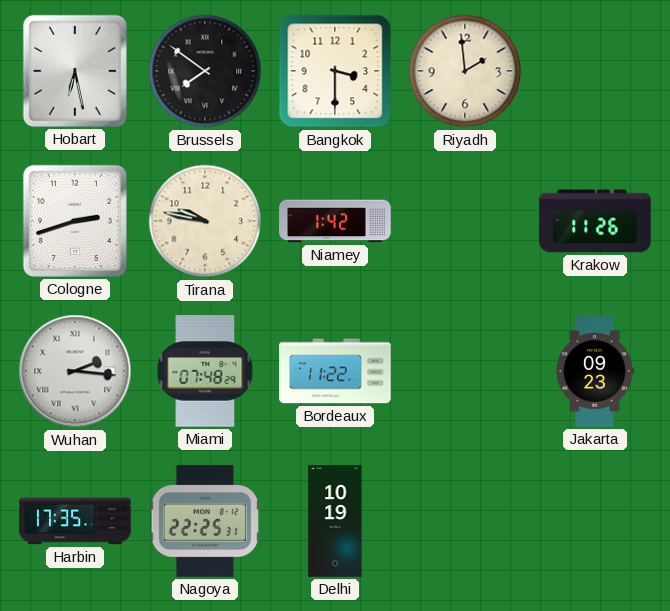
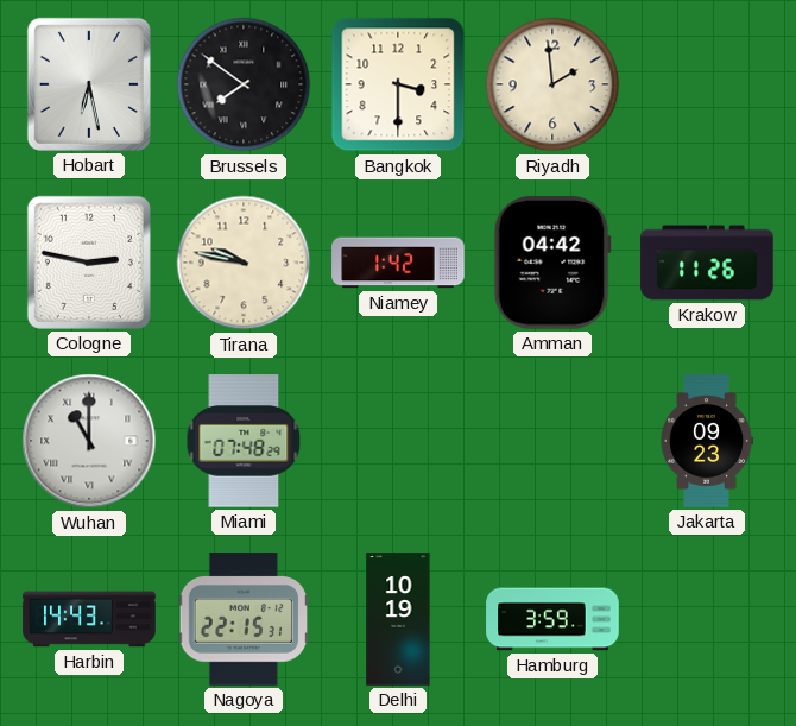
Cologne: 2:42 -> 2:47
Amman: none -> 04:42
Wuhan: 2:16 -> 11:00
Bordeaux: 11:22 -> none
Harbin: 17:35 -> 14:43
Nagoya: 22:25 -> 22:15
Hamburg: none -> 3:59
